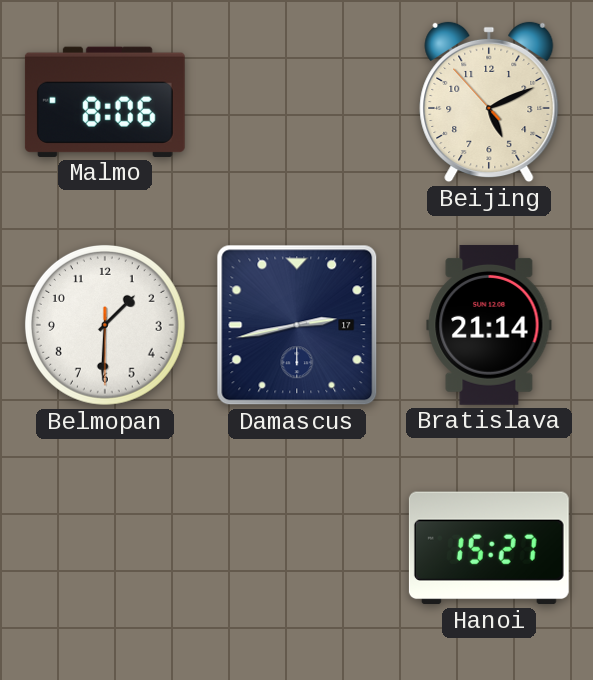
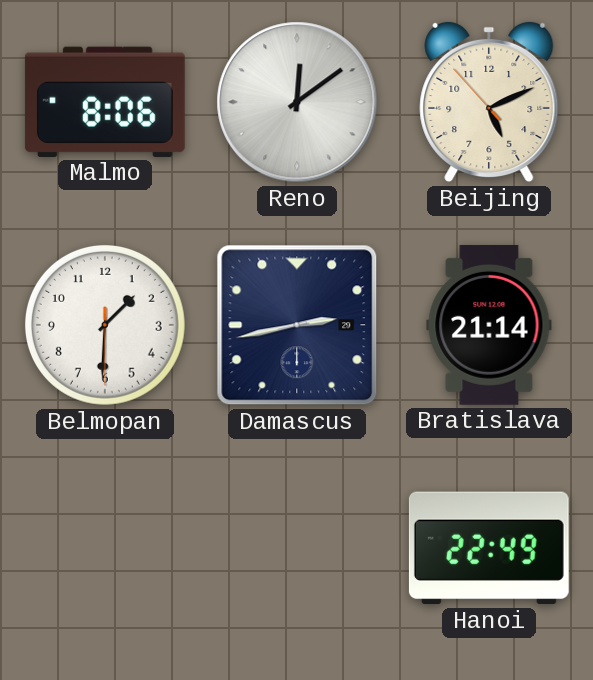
Reno: none -> 12:09
Damascus date: 17 -> 29
Hanoi: 15:27 -> 22:49
